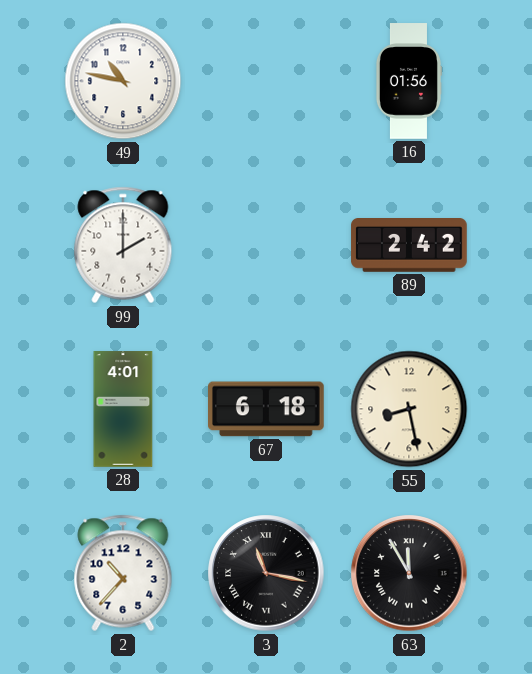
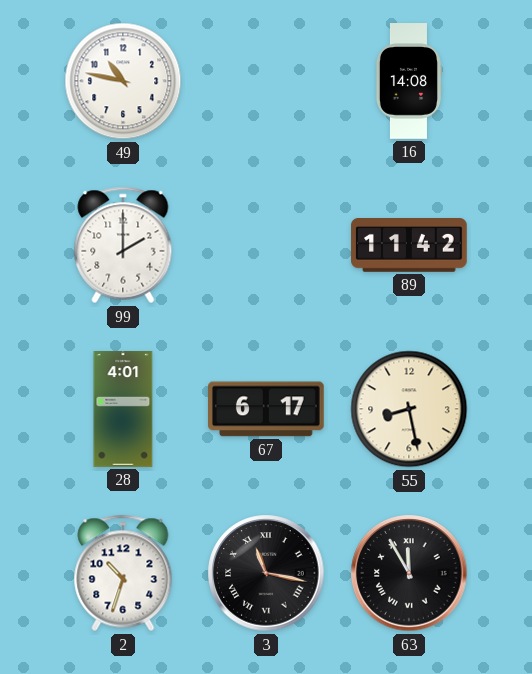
16: 01:56 -> 14:08
89: 2:42 -> 11:42
67: 6:18 -> 6:17
2: 10:37 -> 10:33
